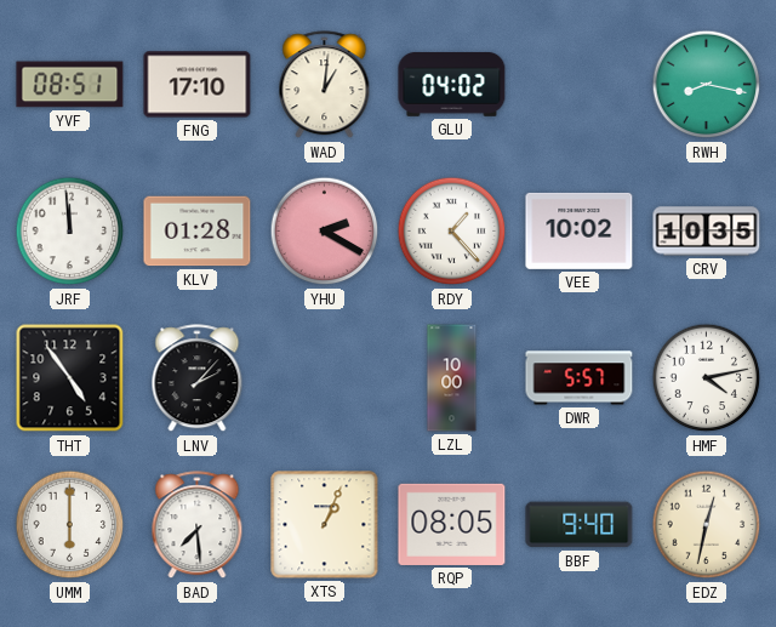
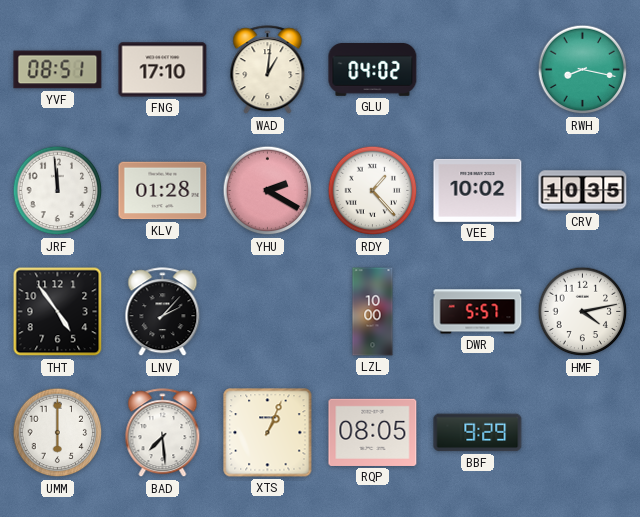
BBF: 9:40 -> 9:29
EDZ: 12:32 -> none
